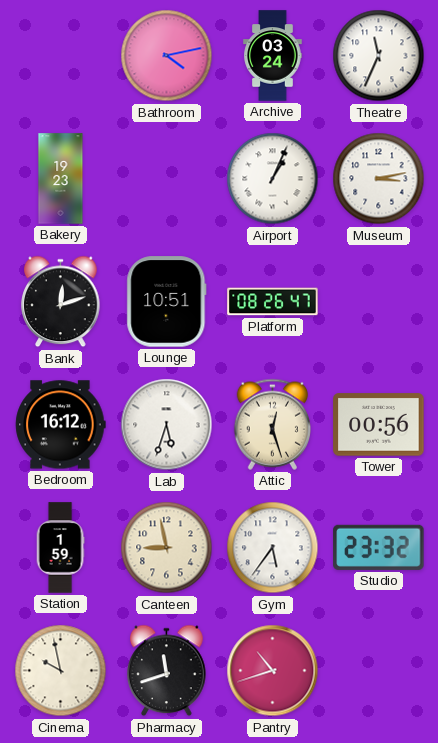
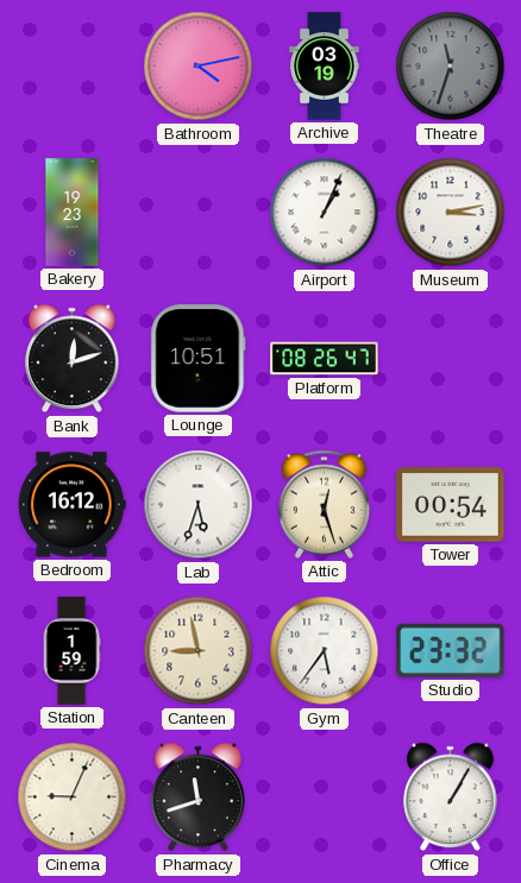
Archive: 03:24 -> 03:19
Theatre: 11:34 -> 11:33
Theatre dial: white -> grey
Tower: 00:56 -> 00:54
Cinema: 9:58 -> 9:04
Pantry: 10:42 -> none
Office: none -> 1:05
